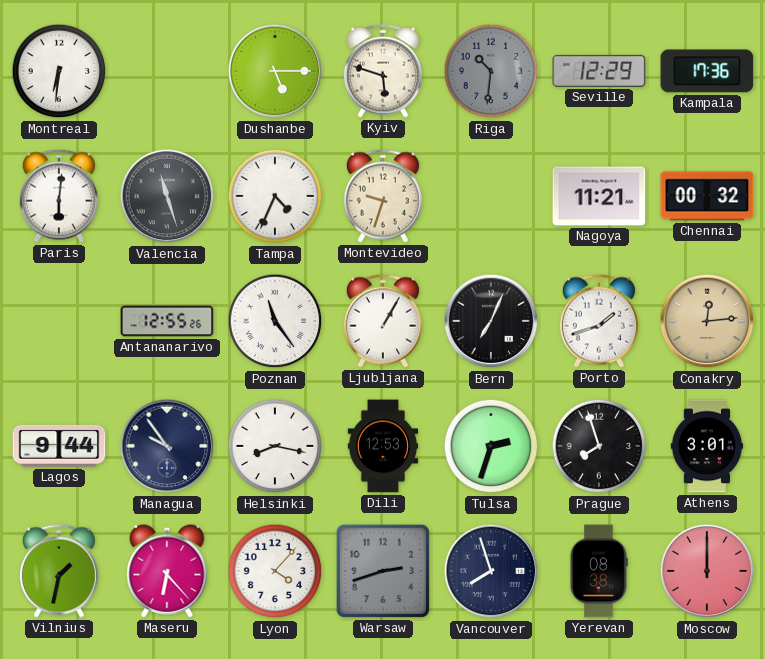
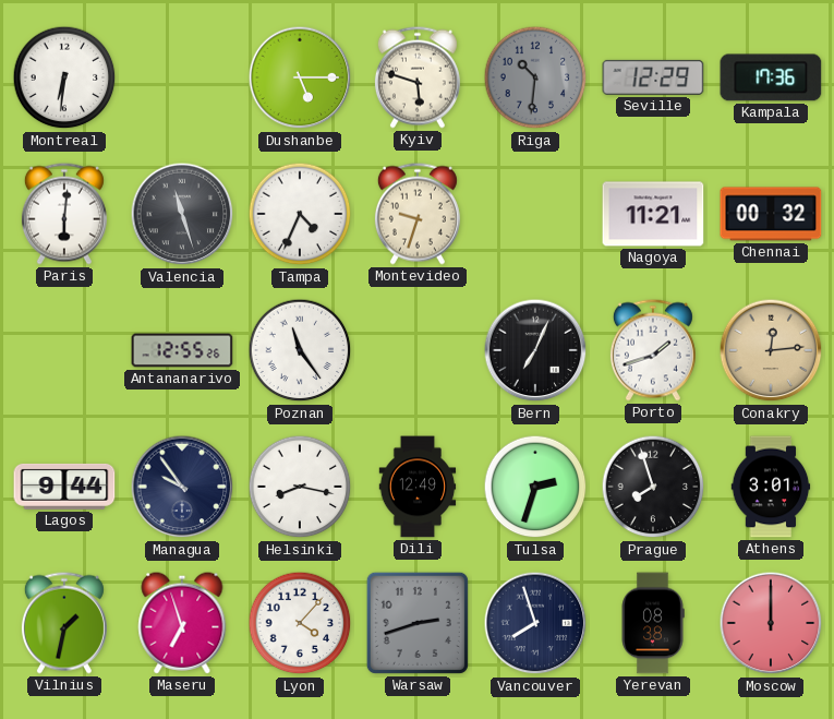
Ljubljana: 1:05 -> none
Dili: 12:53 -> 12:49
Maseru: 6:23 -> 6:57
